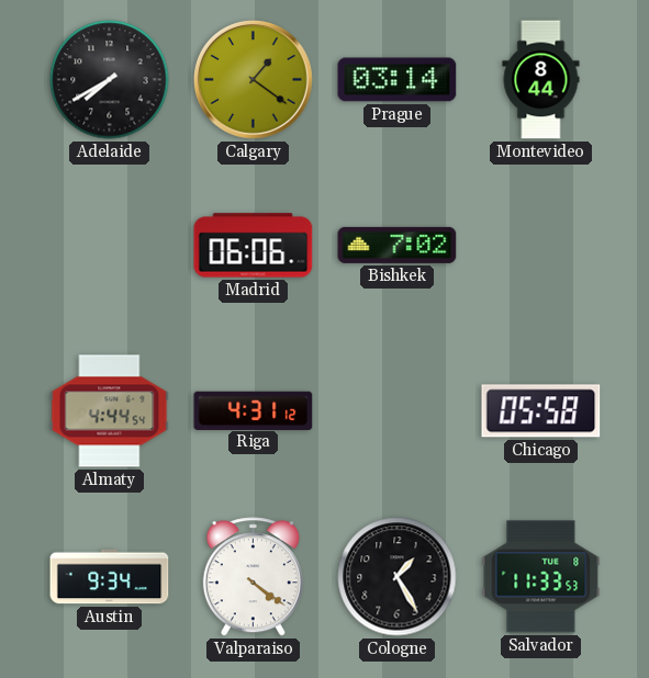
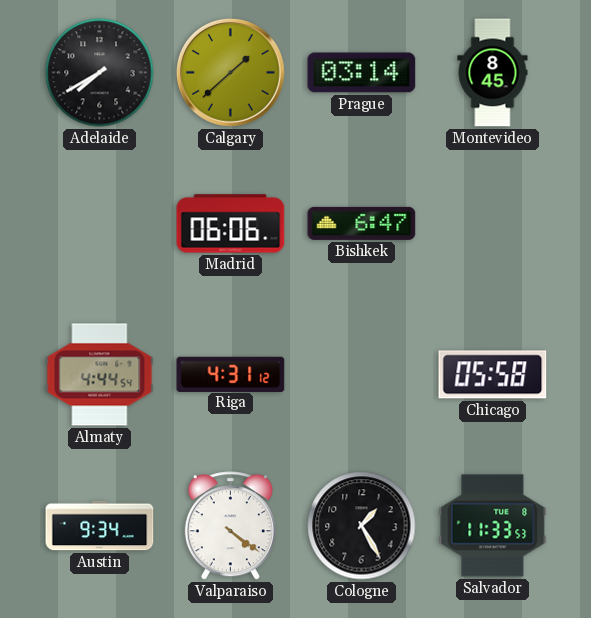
Calgary: 1:21 -> 1:38
Montevideo: 8:44 -> 8:45
Bishkek: 7:02 -> 6:47
